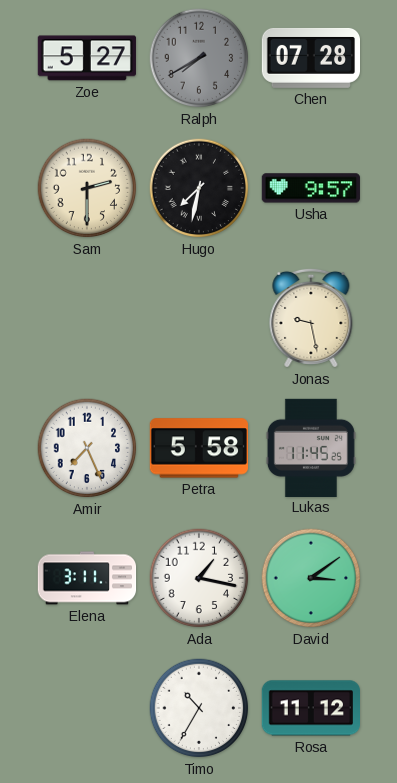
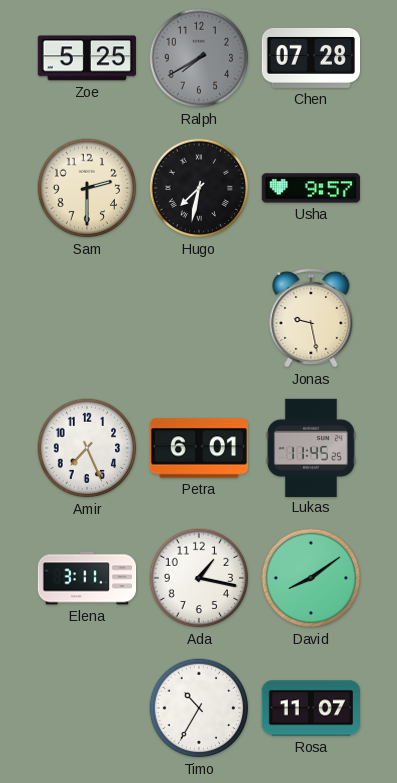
Zoe: 5:27 -> 5:25
Petra: 5:58 -> 6:01
David: 3:09 -> 8:09
Rosa: 11:12 -> 11:07
